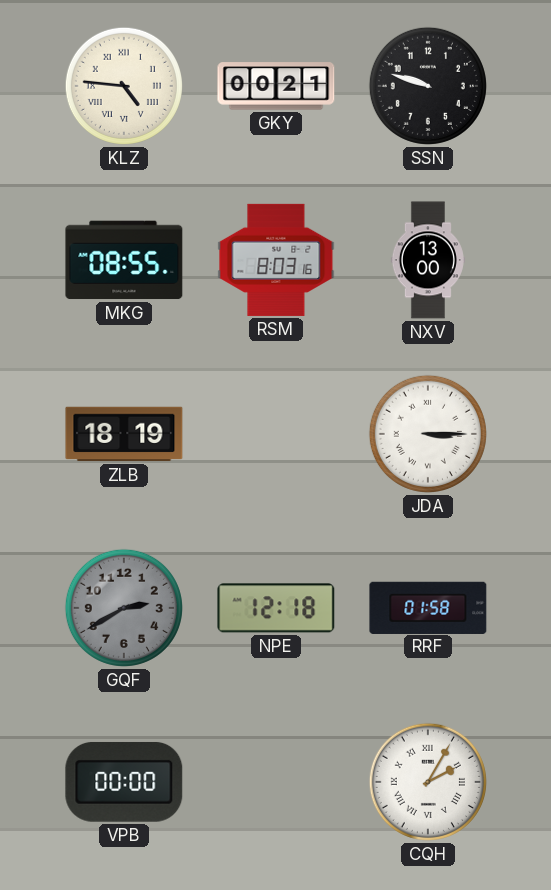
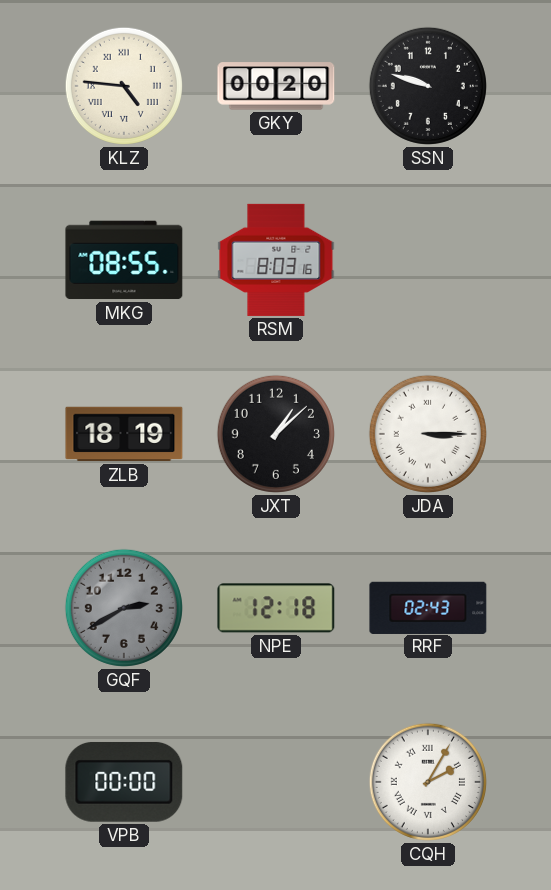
GKY: 00:21 -> 00:20
NXV: 13:00 -> none
JXT: none -> 1:08
RRF: 01:58 -> 02:43
